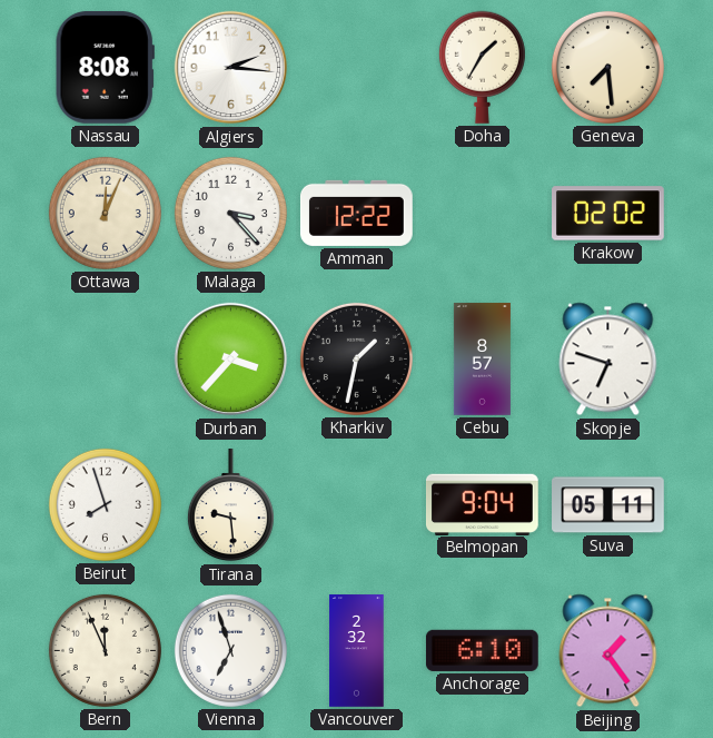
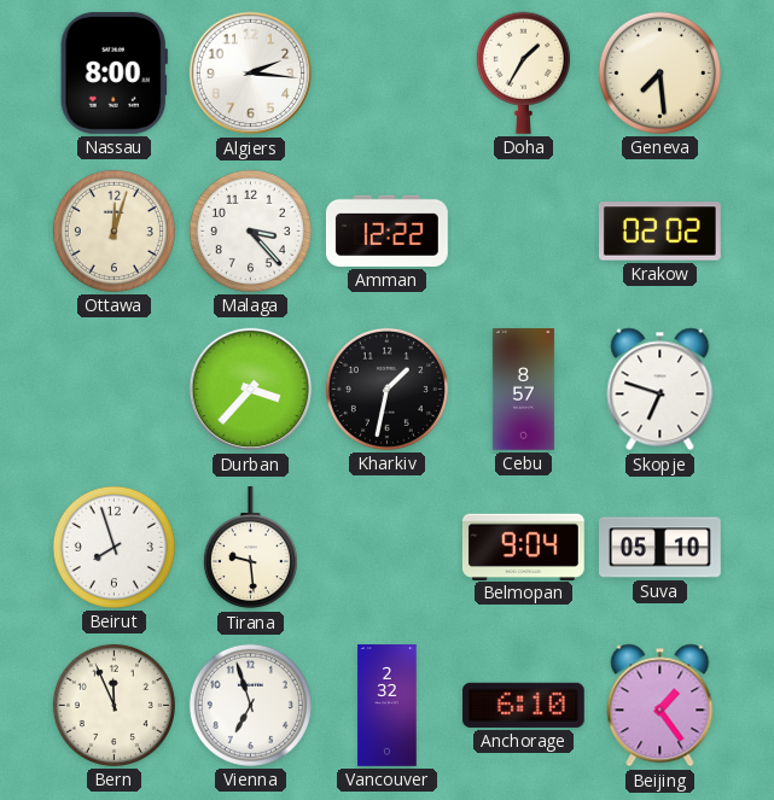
Nassau: 8:08 -> 8:00
Ottawa: 12:04 -> 12:03
Suva: 05:11 -> 05:10
